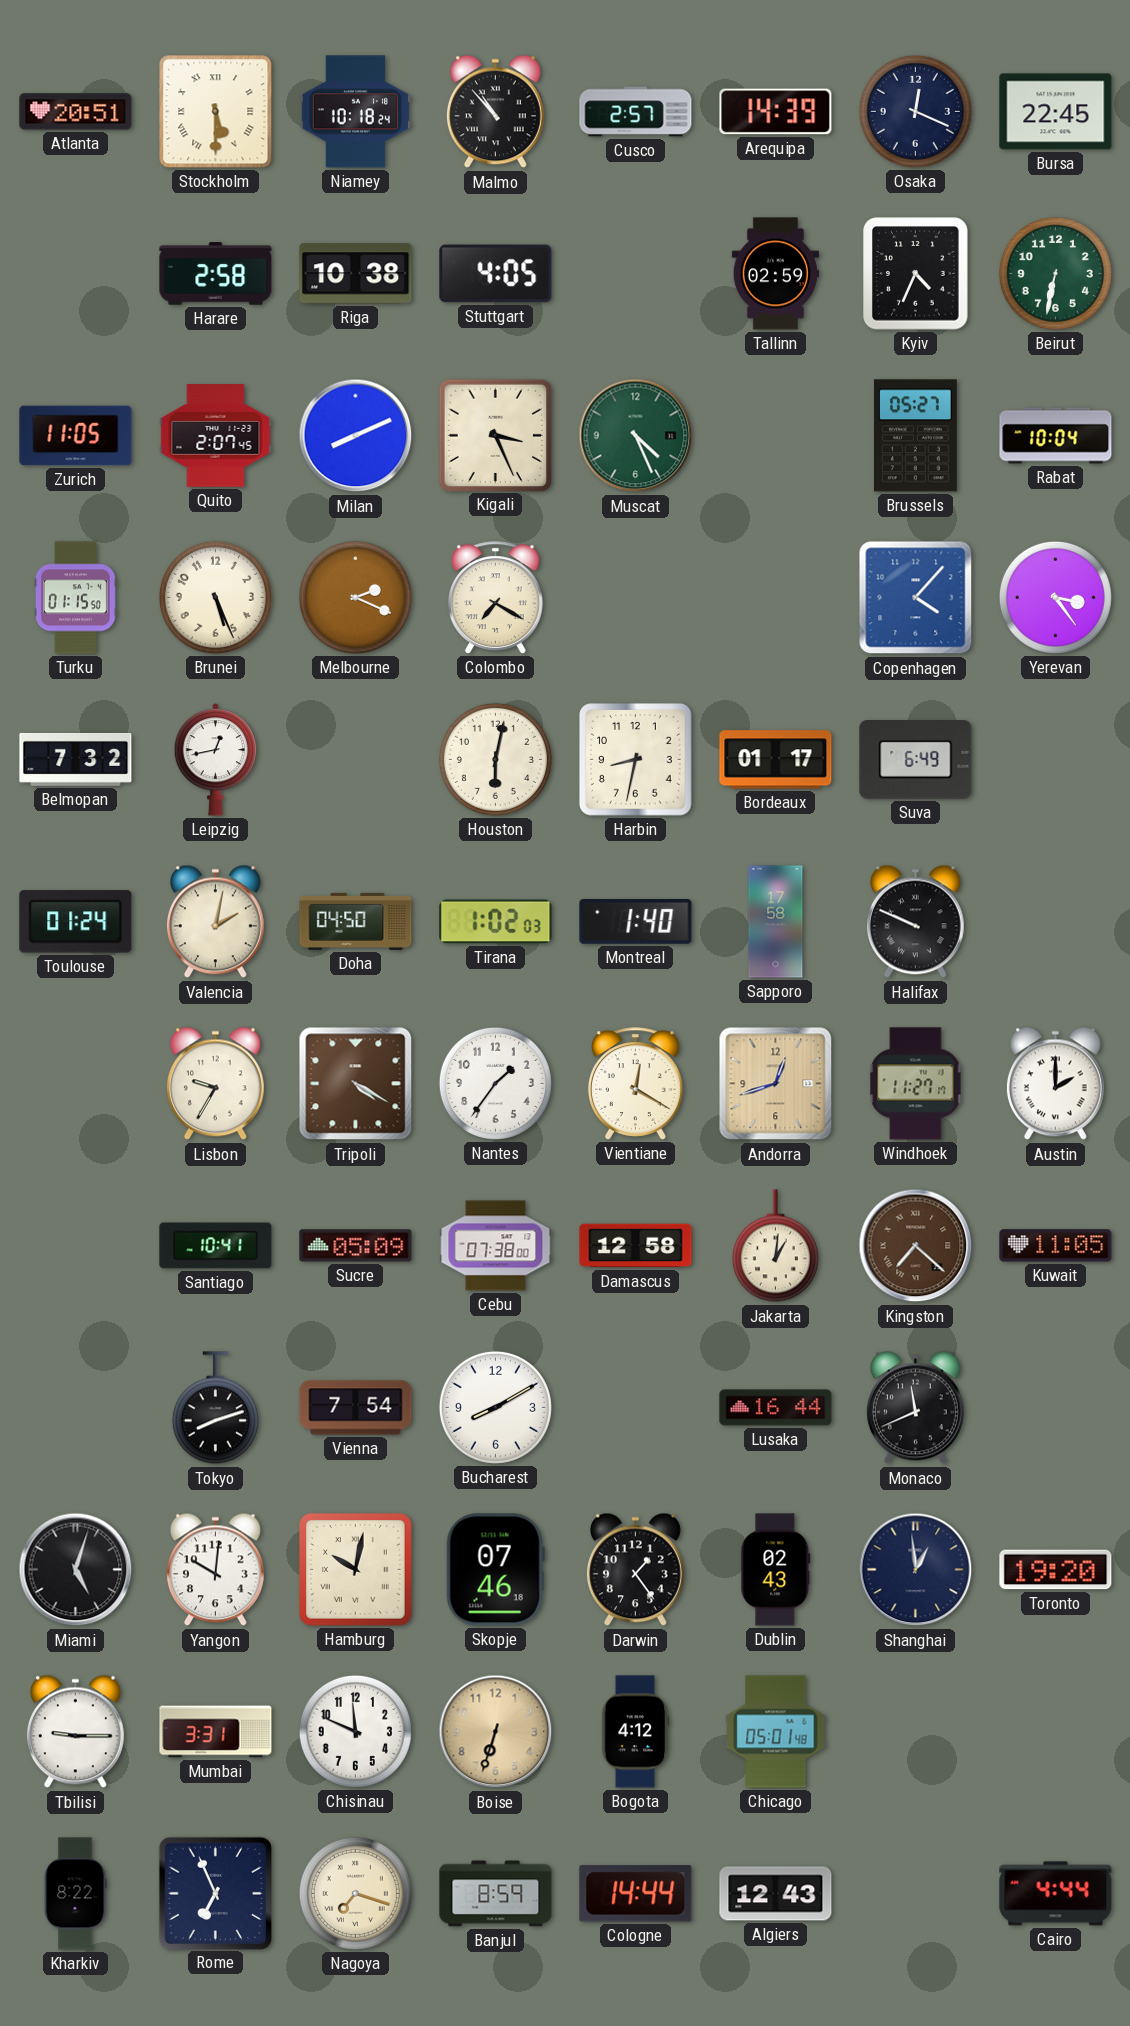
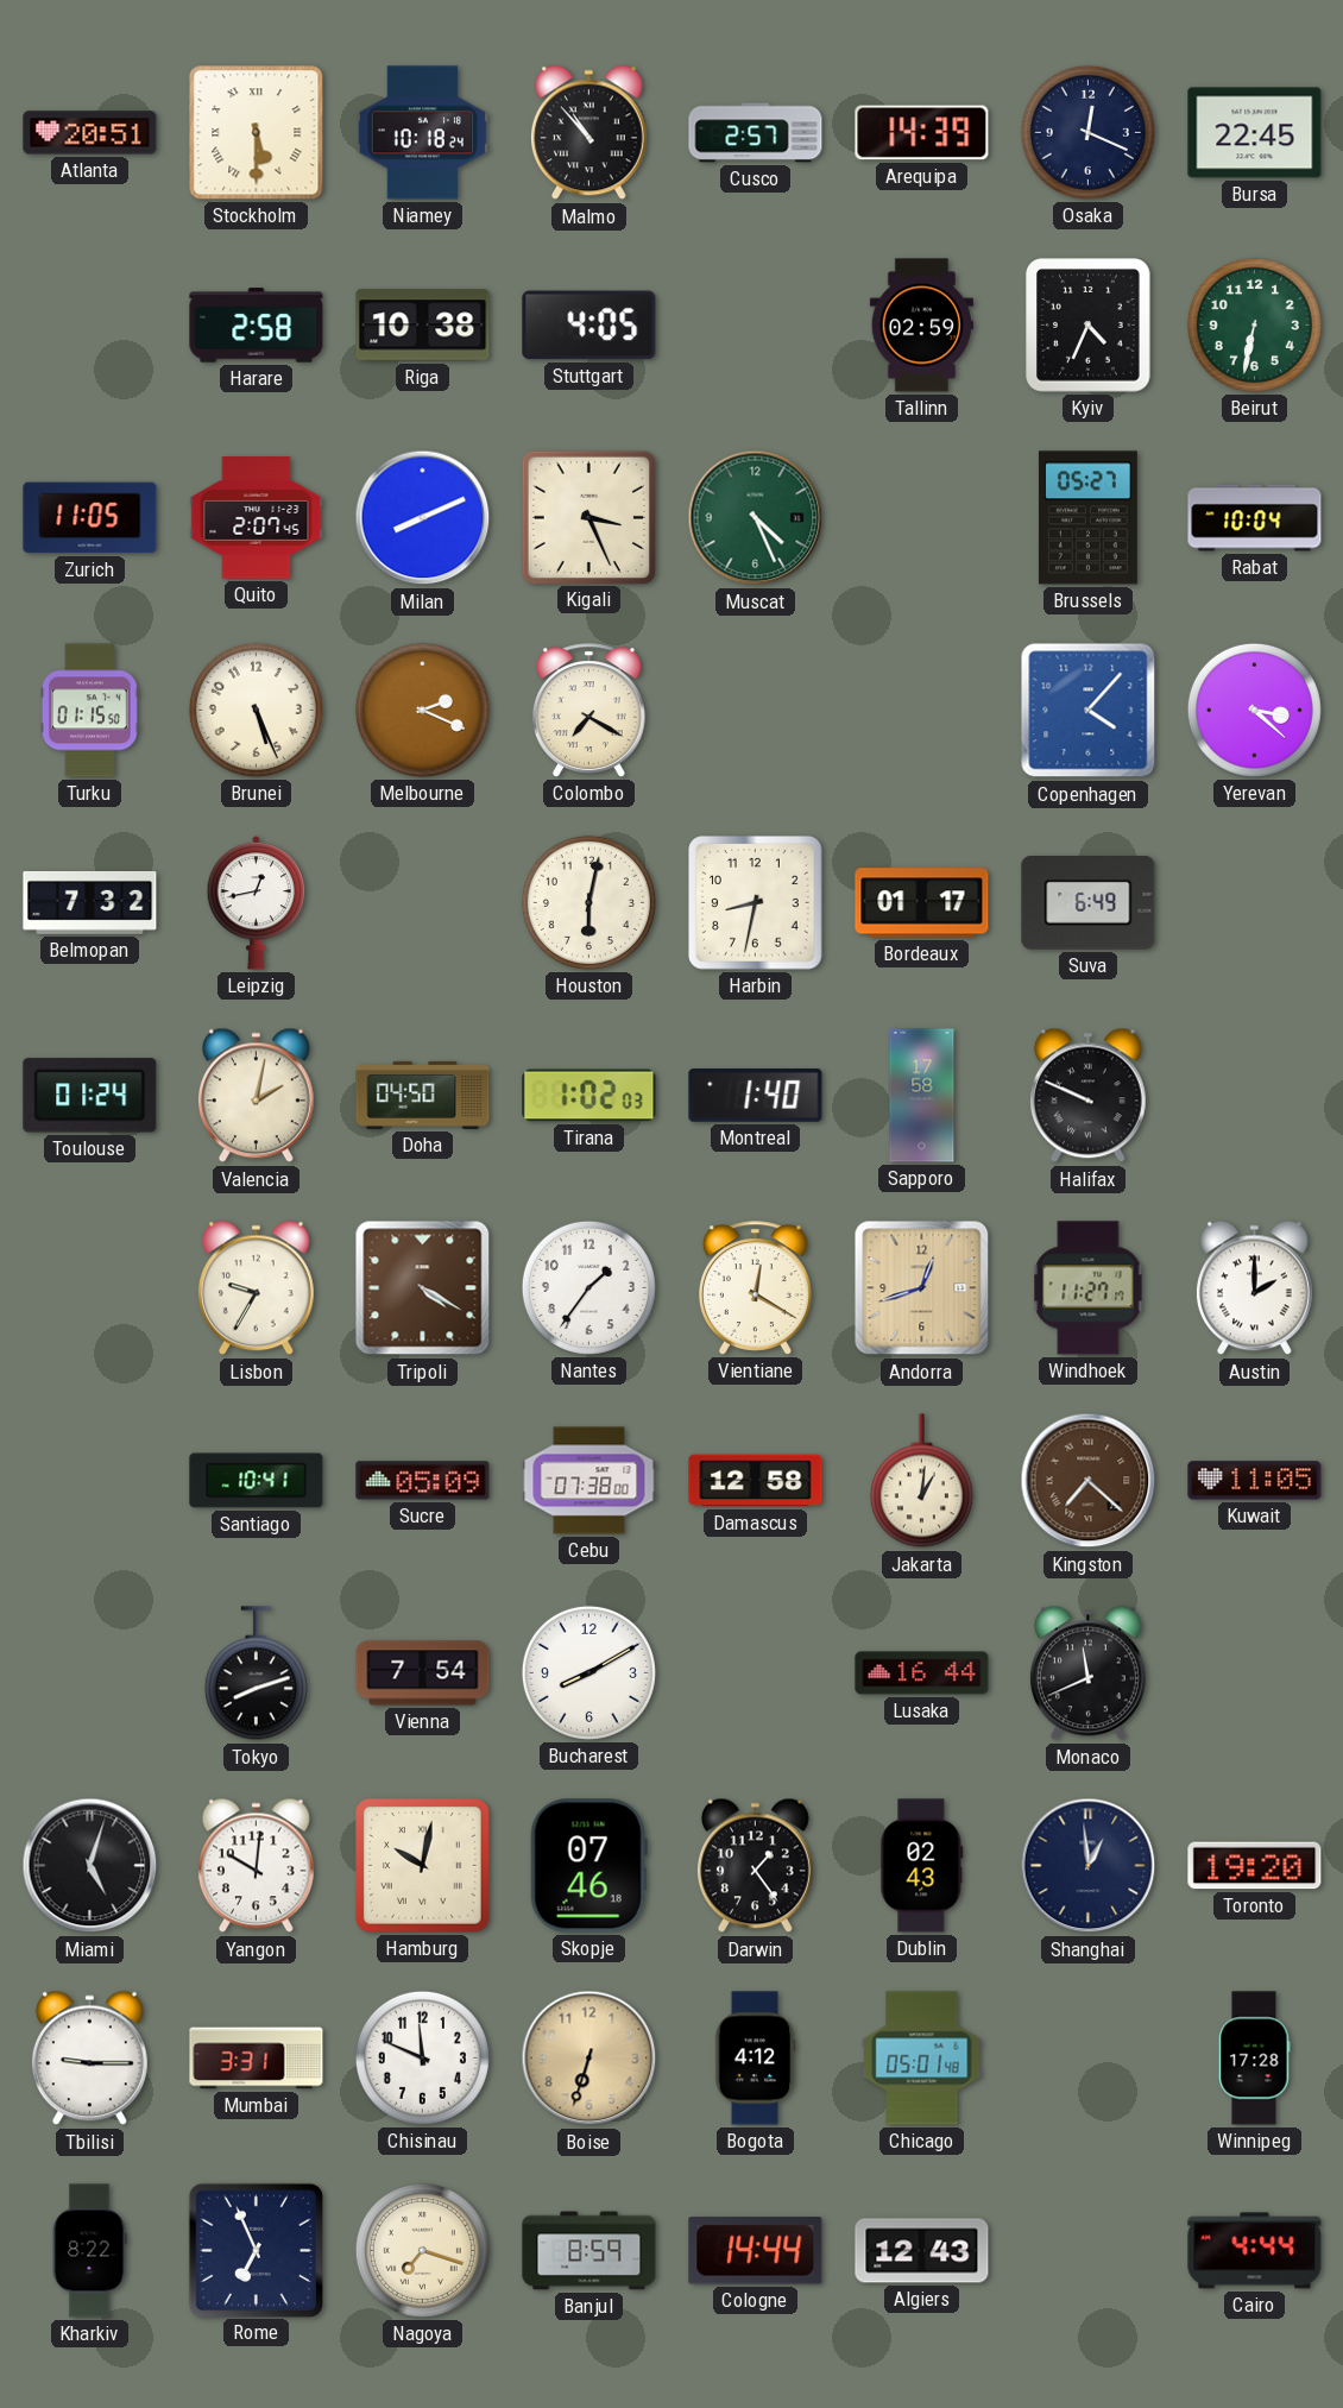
Yerevan: 3:24 -> 3:22
Winnipeg: none -> 17:28
